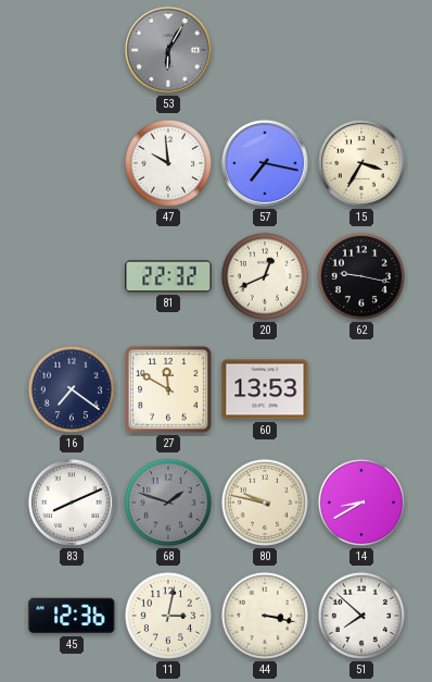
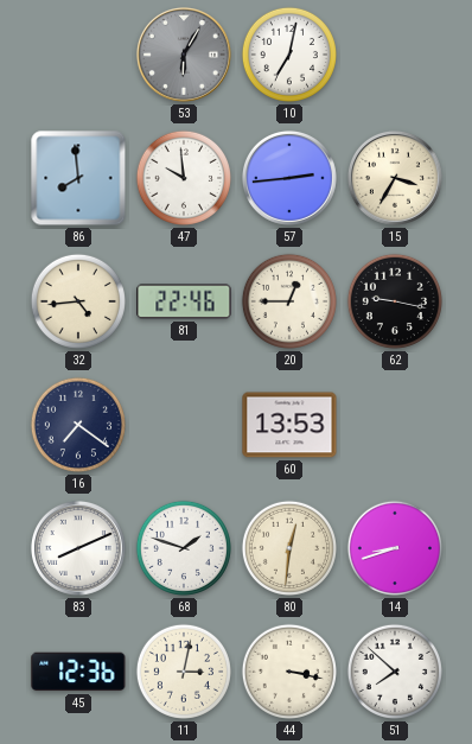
10: none -> 7:02
86: none -> 7:59
57: 7:17 -> 2:44
32: none -> 4:44
81: 22:32 -> 22:46
20: 12:41 -> 12:45
27: 11:50 -> none
68 dial: grey -> white
80: 9:47 -> 12:31
14: 8:40 -> 8:42
